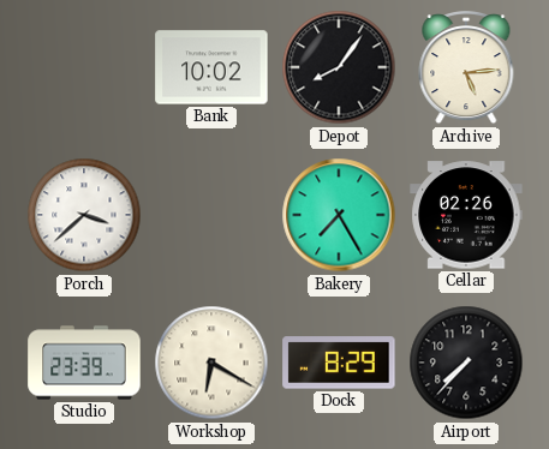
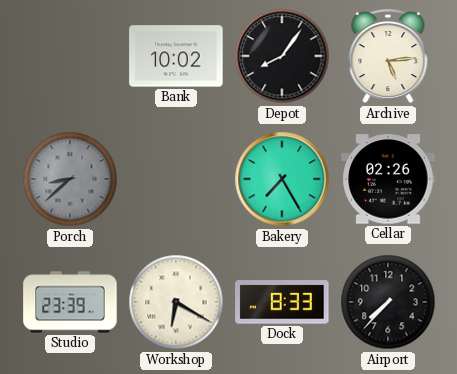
Porch: 3:38 -> 8:38
Porch dial: white -> grey
Dock: 8:29 -> 8:33
